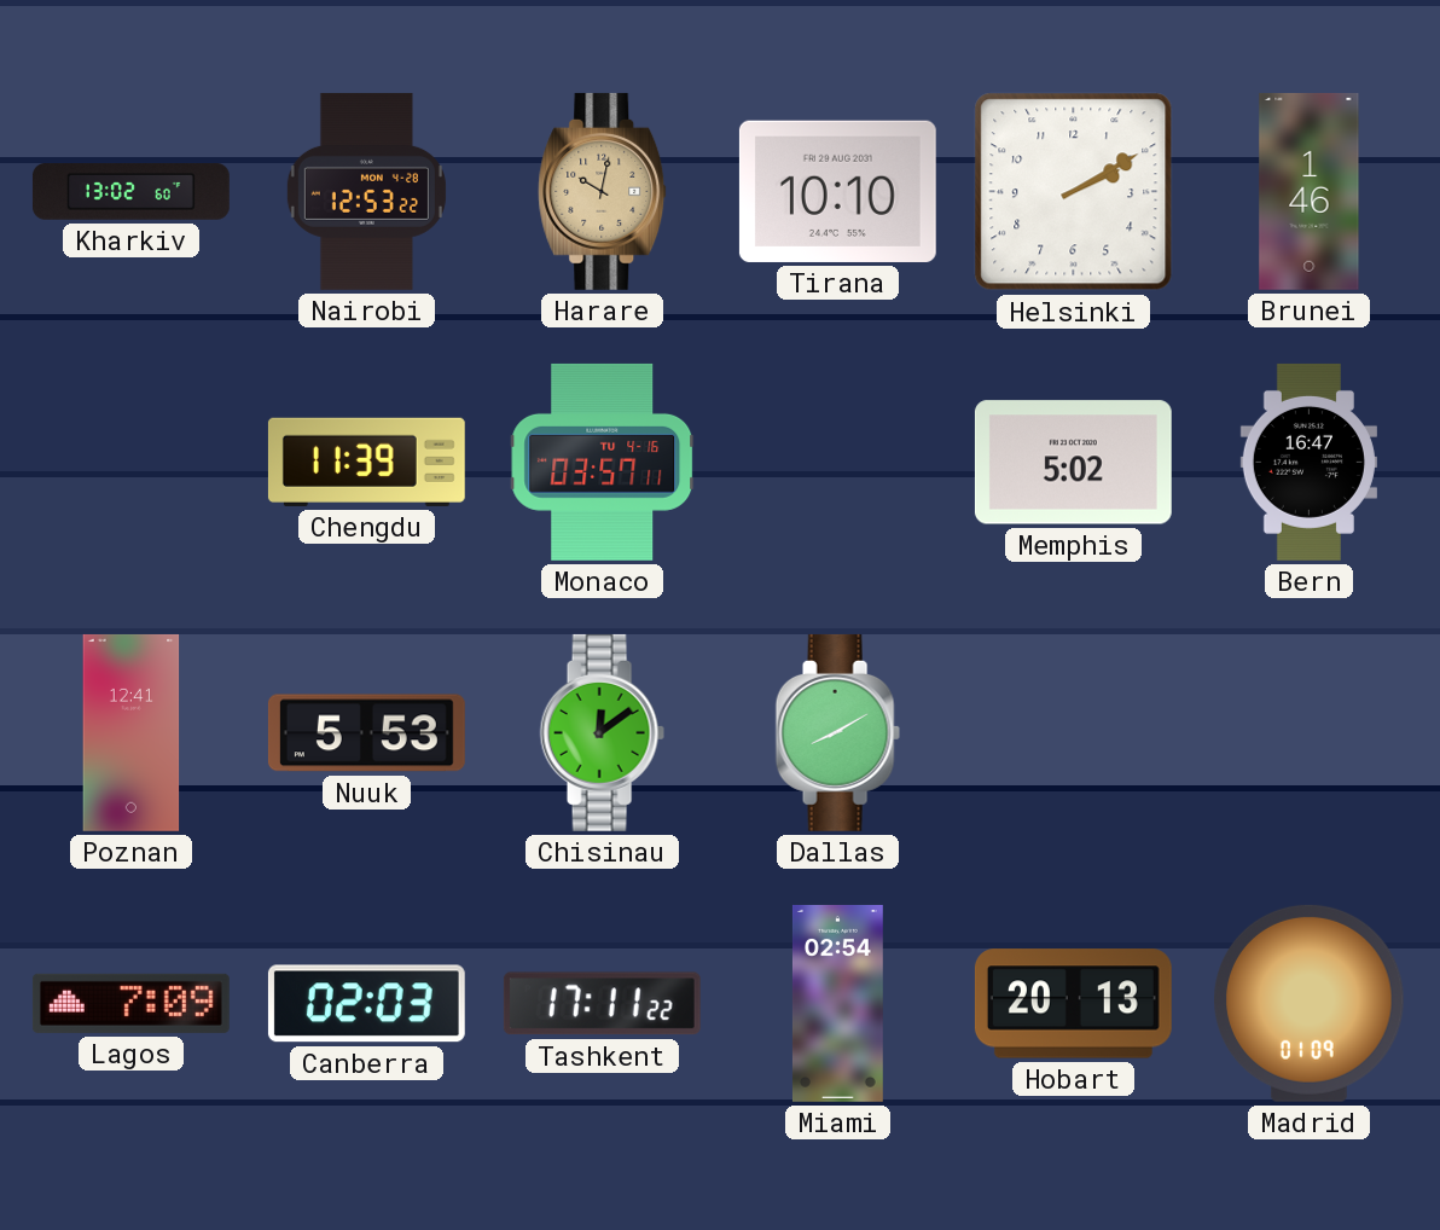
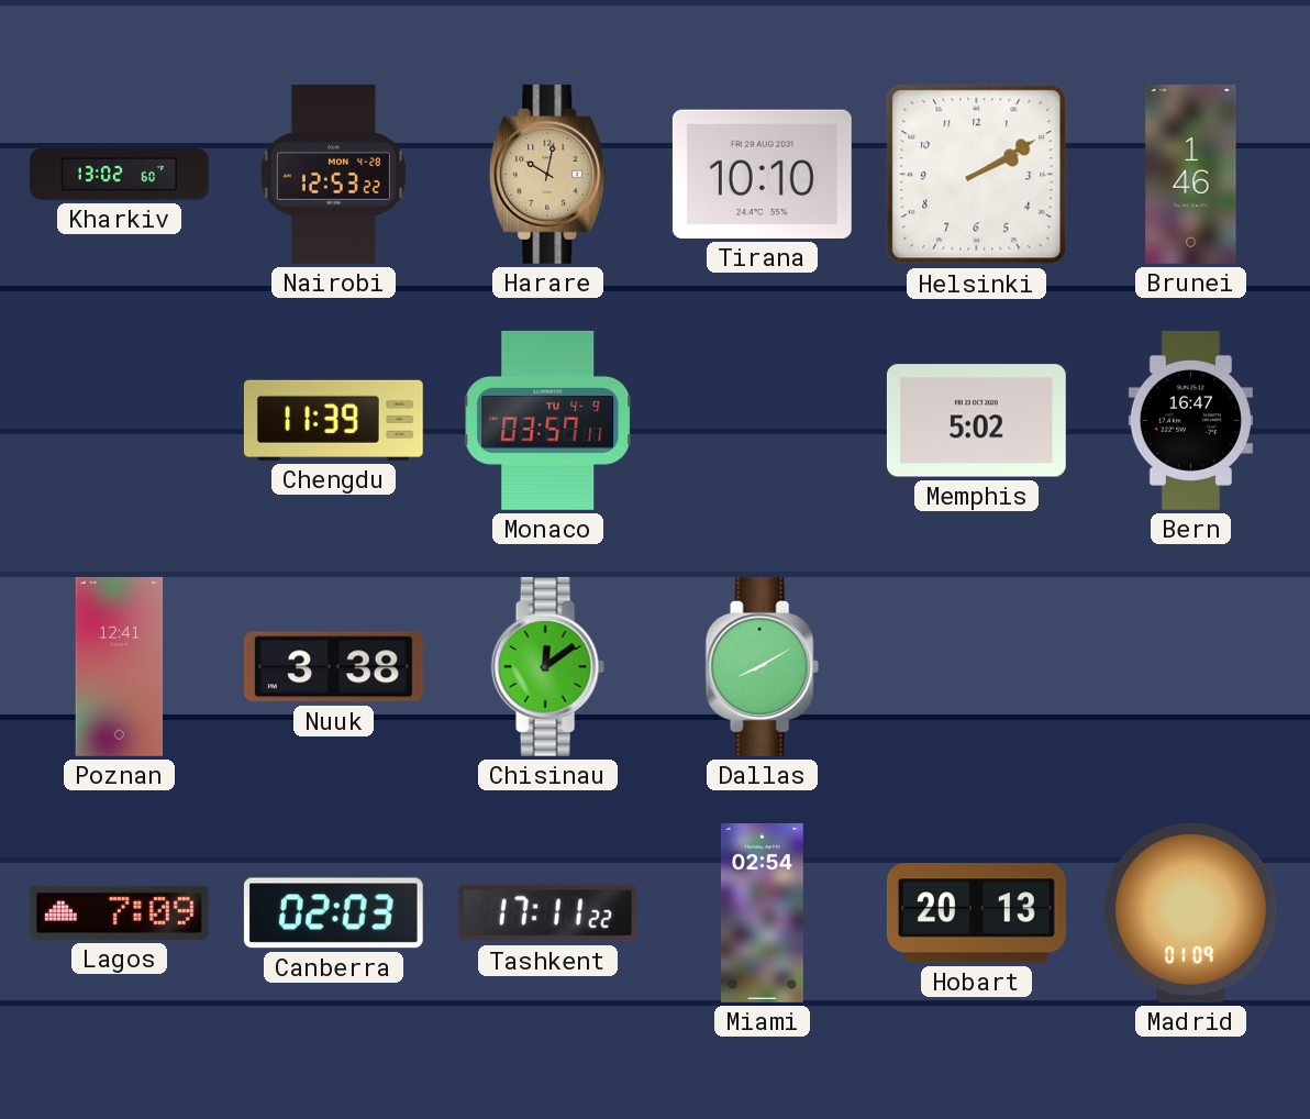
Monaco date: TU 4-16 -> TU 4-9
Nuuk: 5:53 -> 3:38
